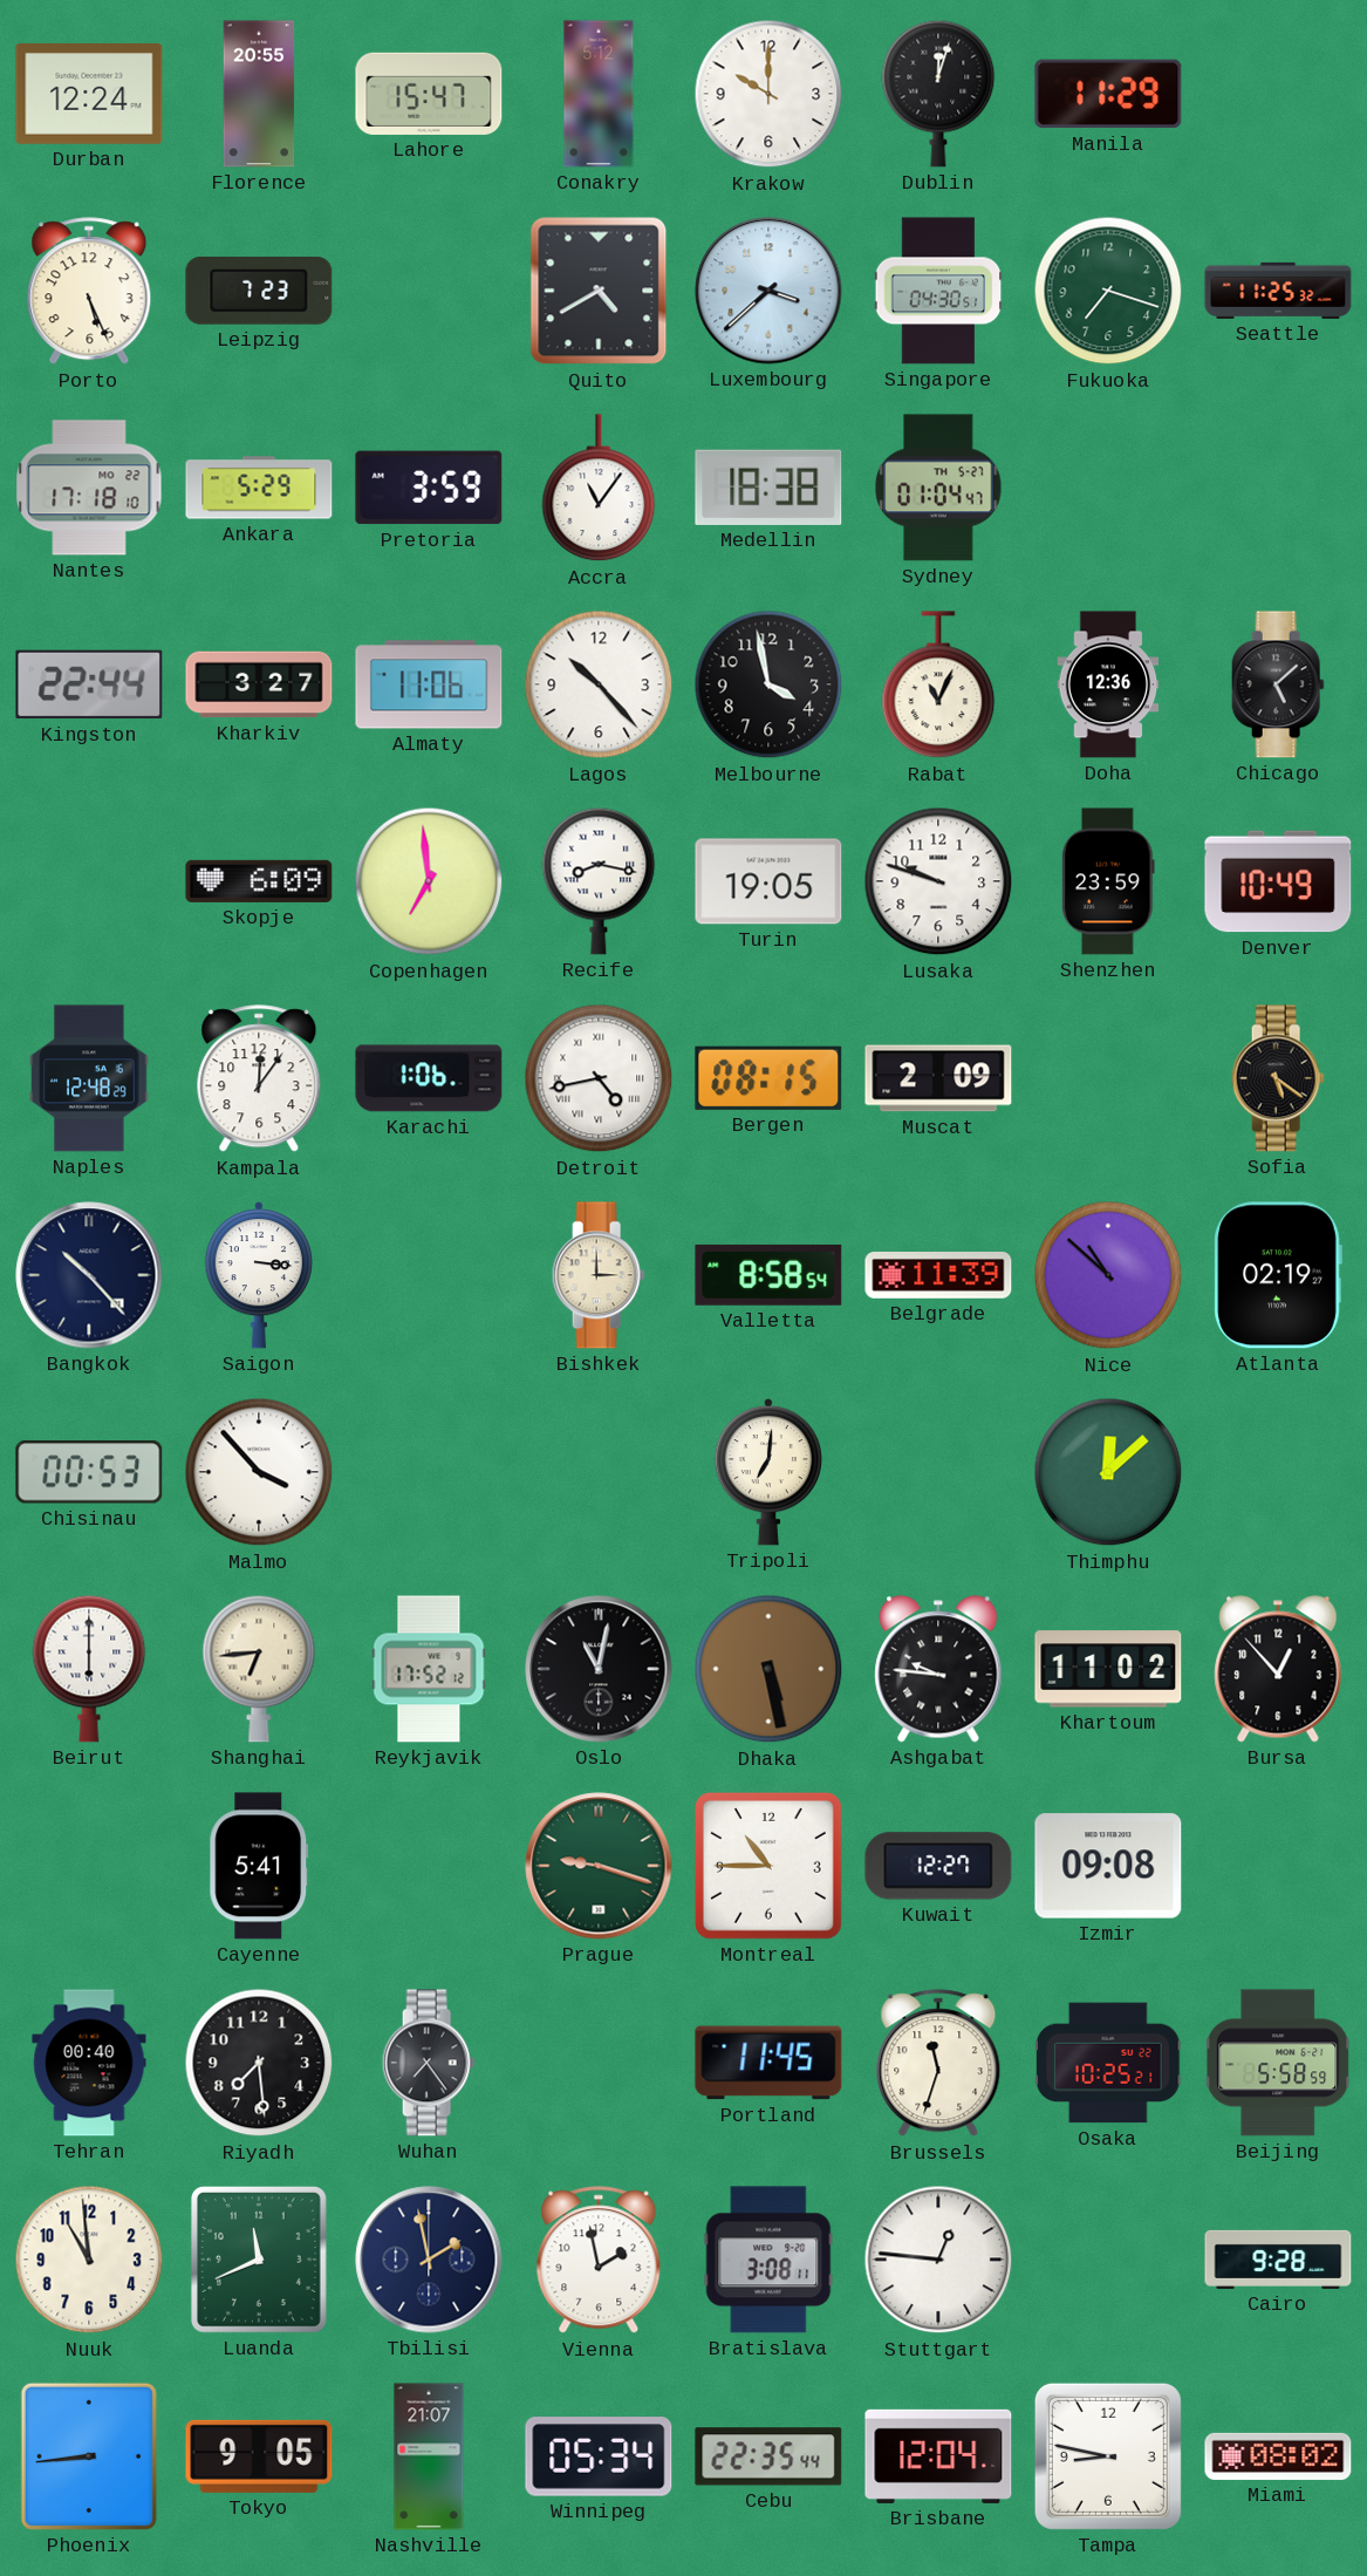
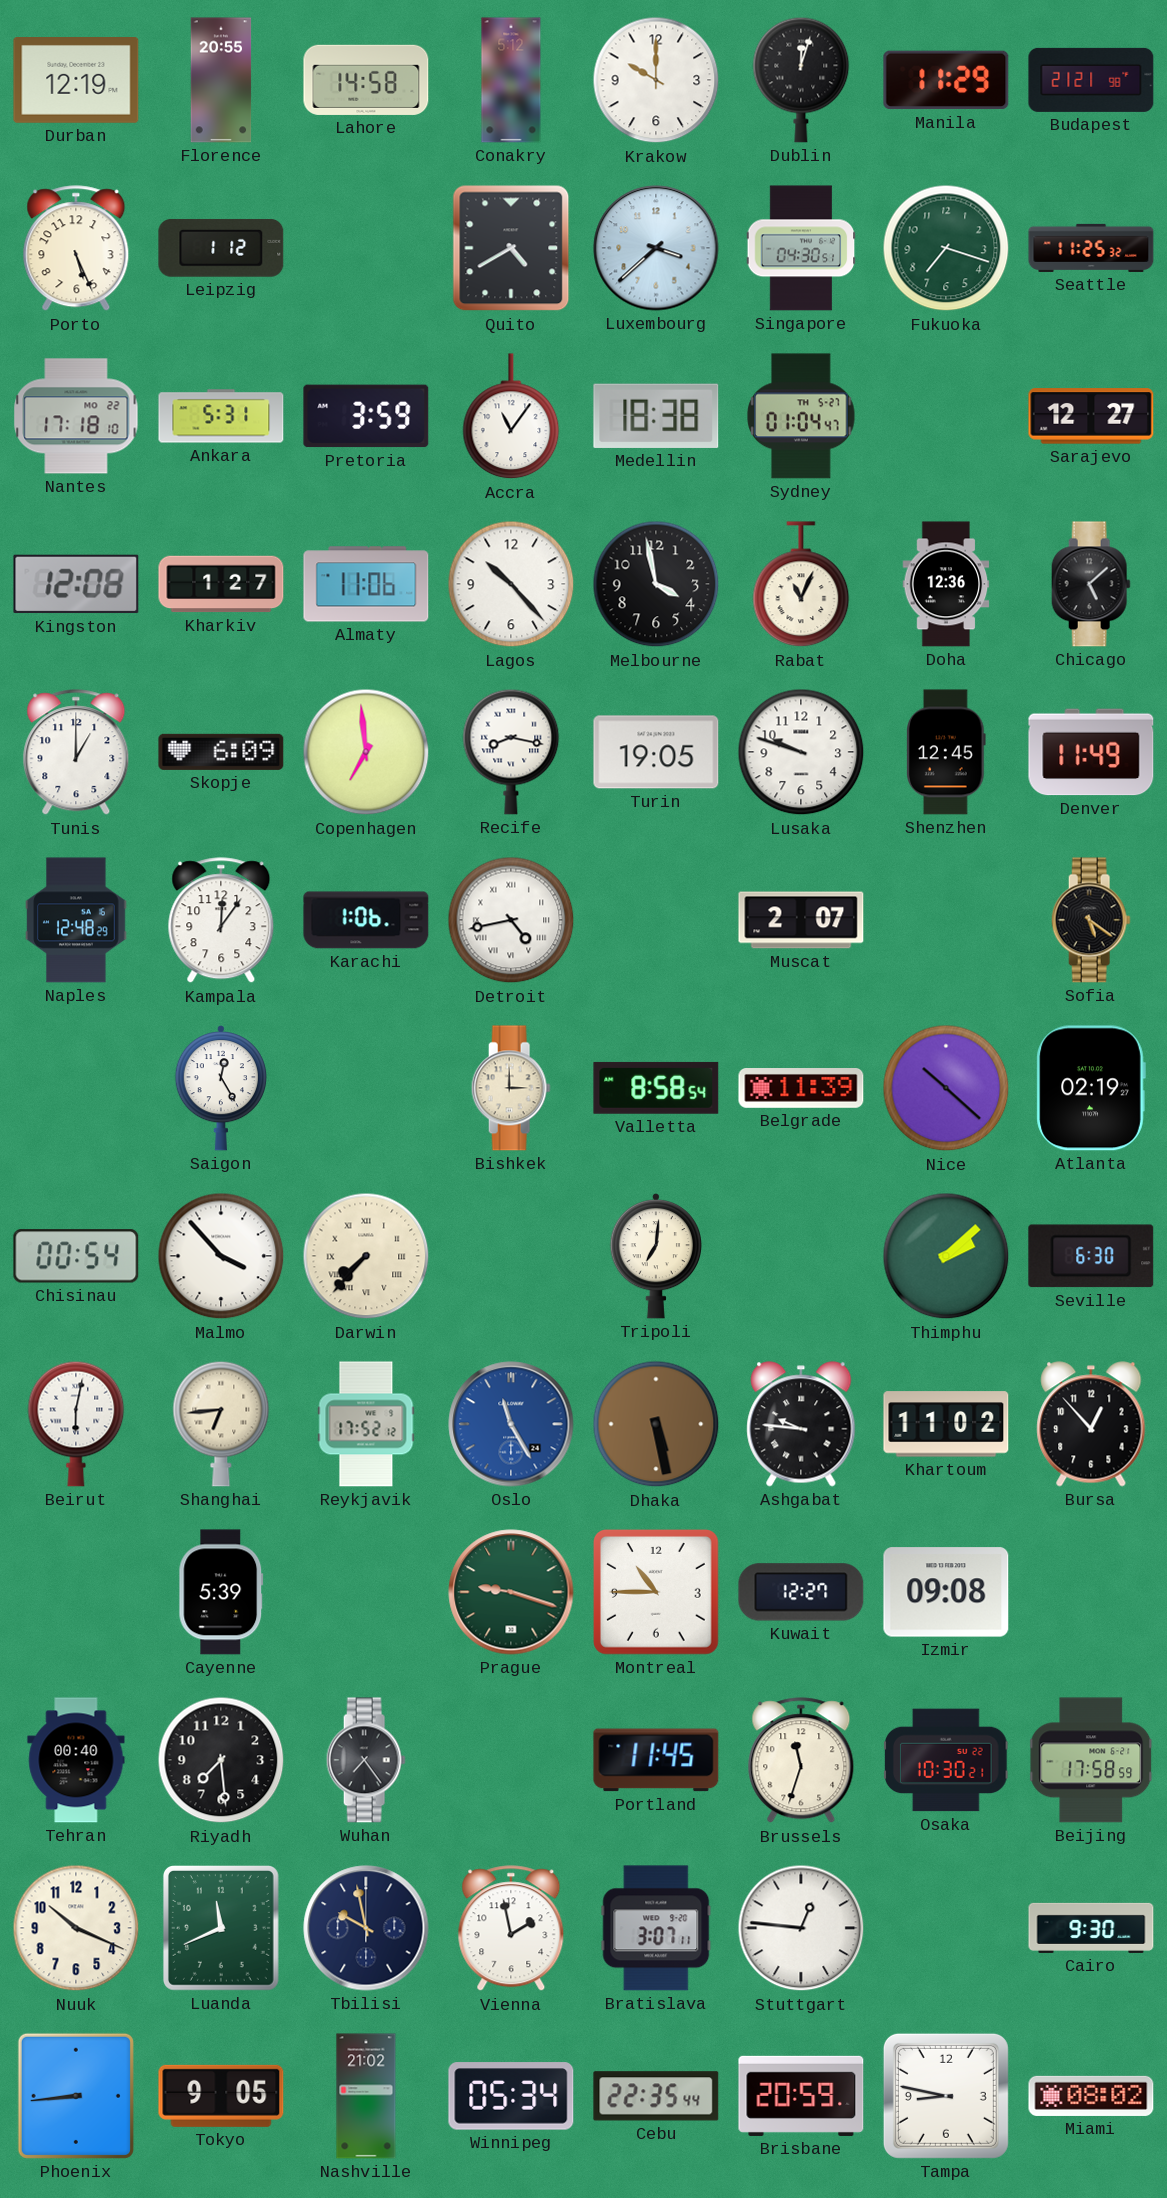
Durban: 12:24 -> 12:19
Lahore: 15:47 -> 14:58
Budapest: none -> 21:21
Leipzig: 7:23 -> 1:12
Ankara: 5:29 -> 5:31
Sarajevo: none -> 12:27
Kingston: 22:44 -> 12:08
Kharkiv: 3:27 -> 1:27
Tunis: none -> 1:00
Shenzhen: 23:59 -> 12:45
Denver: 10:49 -> 11:49
Bergen: 08:15 -> none
Muscat: 2:09 -> 2:07
Bangkok: 10:23 -> none
Saigon: 3:16 -> 12:25
Nice: 10:52 -> 10:22
Chisinau: 00:53 -> 00:54
Darwin: none -> 7:37
Thimphu: 12:08 -> 2:08
Seville: none -> 6:30
Beirut: 6:00 -> 6:02
Oslo: 11:02 -> 11:25
Oslo dial: black -> blue
Cayenne: 5:41 -> 5:39
Osaka: 10:25 -> 10:30
Beijing: 5:58 -> 17:58
Nuuk: 10:59 -> 10:19
Tbilisi: 1:58 -> 9:58
Bratislava: 3:08 -> 3:07
Cairo: 9:28 -> 9:30
Nashville: 21:07 -> 21:02
Brisbane: 12:04 -> 20:59
